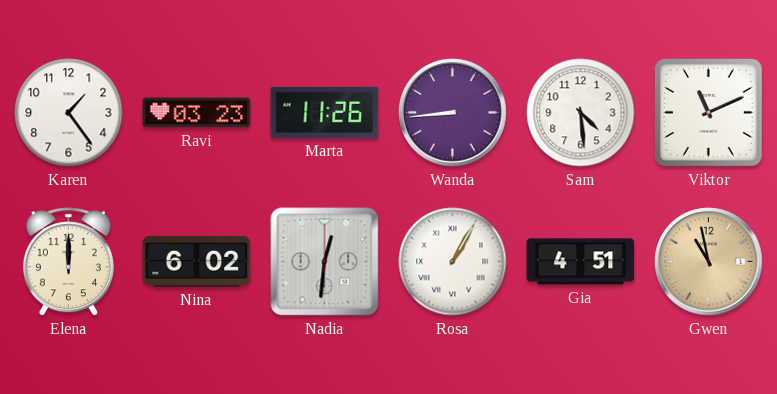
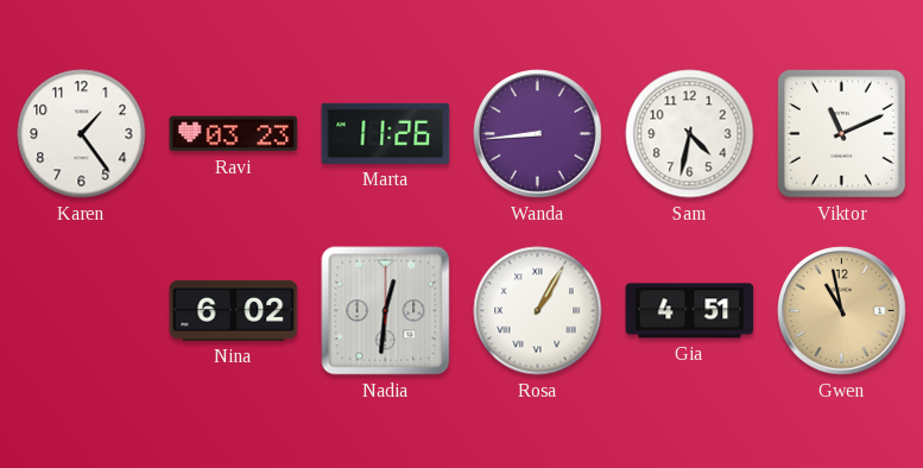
Sam: 4:29 -> 4:32
Elena: 12:00 -> none
